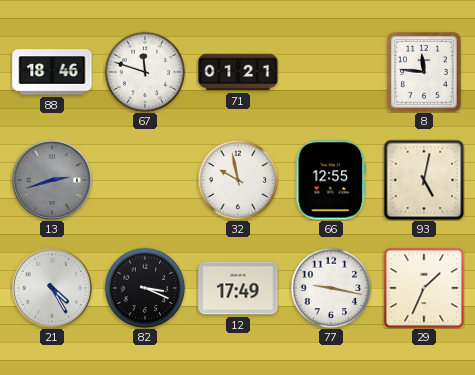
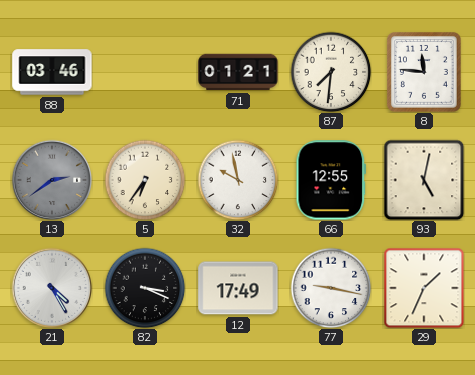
88: 18:46 -> 03:46
67: 11:48 -> none
87: none -> 7:31
13: 2:42 -> 2:39
5: none -> 6:36
